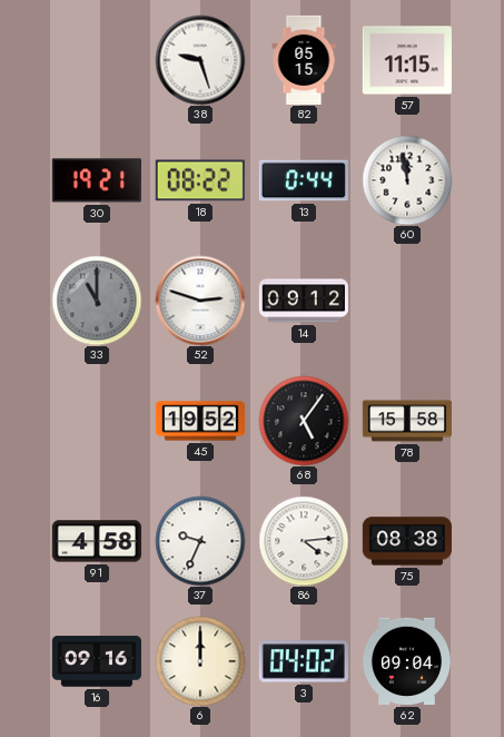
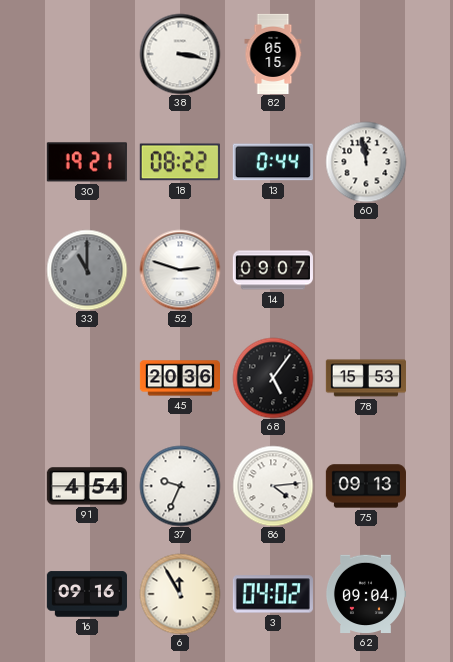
38: 9:27 -> 3:17
57: 11:15 -> none
14: 09:12 -> 09:07
45: 19:52 -> 20:36
78: 15:58 -> 15:53
91: 4:58 -> 4:54
75: 08:38 -> 09:13
6: 12:00 -> 11:55
